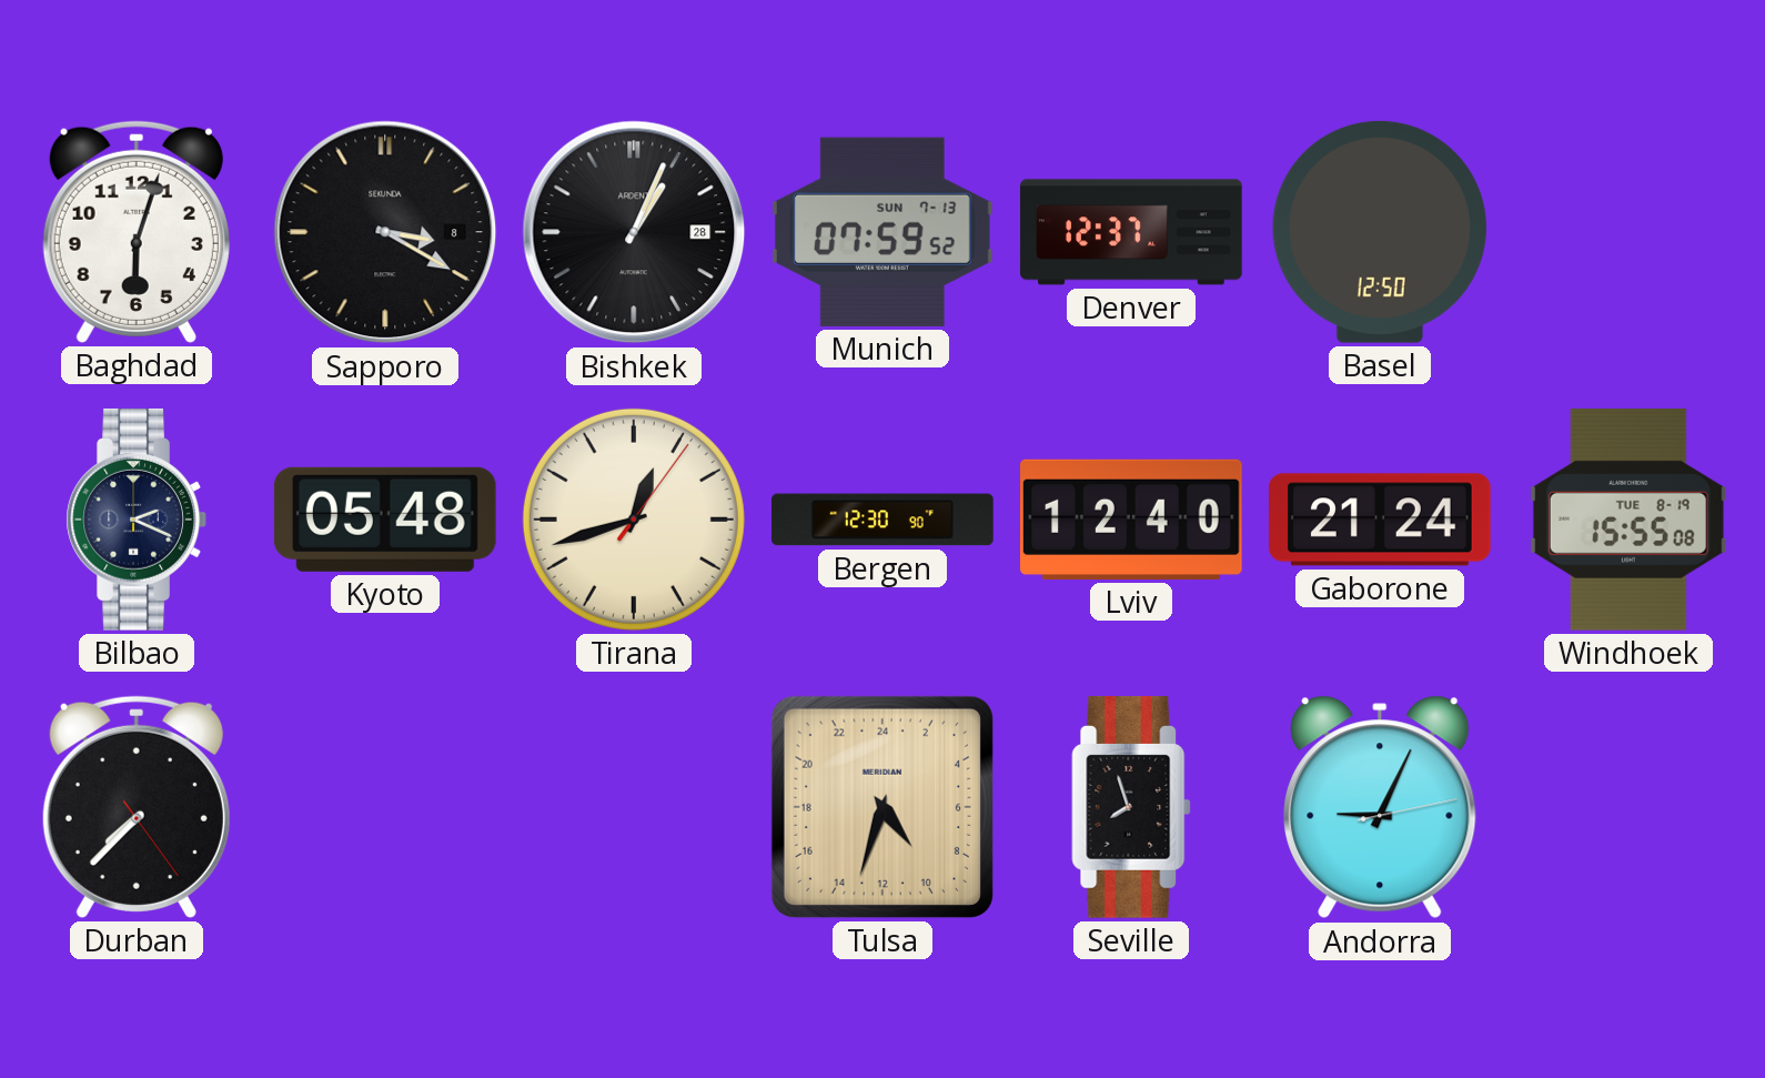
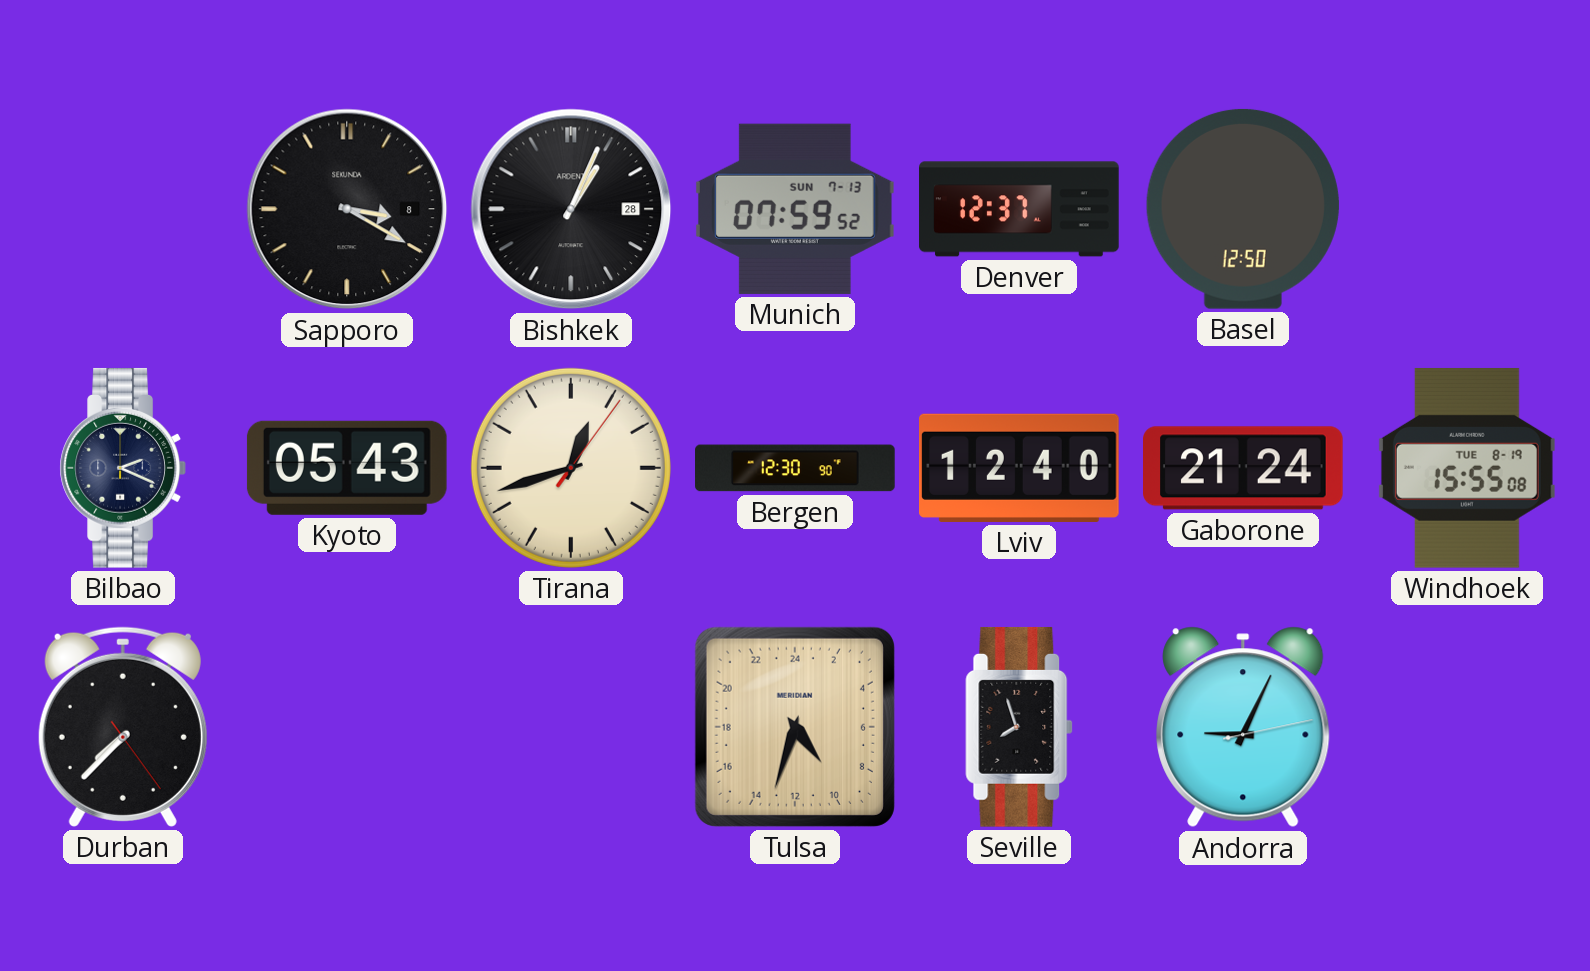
Baghdad: 6:03 -> none
Kyoto: 05:48 -> 05:43
